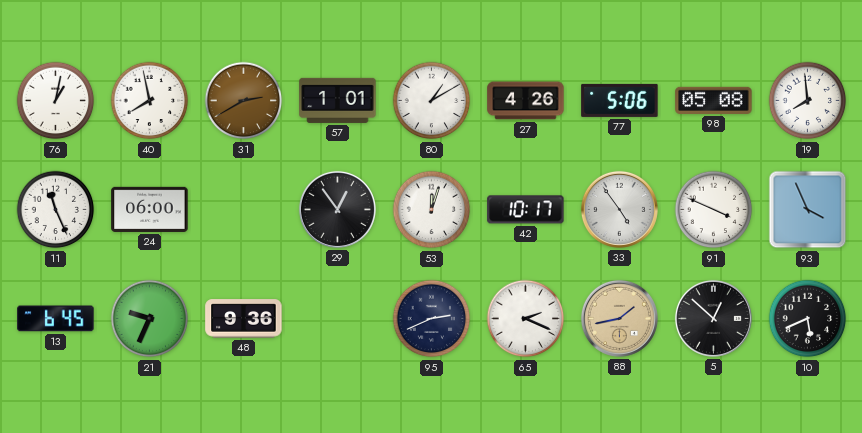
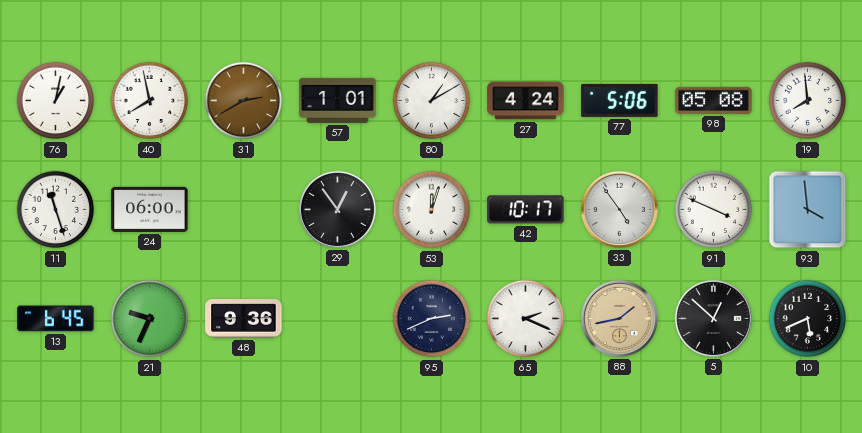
27: 4:26 -> 4:24
11: 11:26 -> 11:27
93: 3:56 -> 3:59
